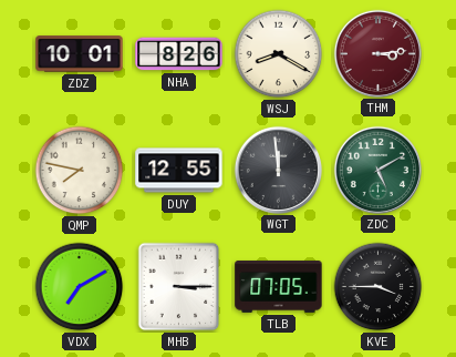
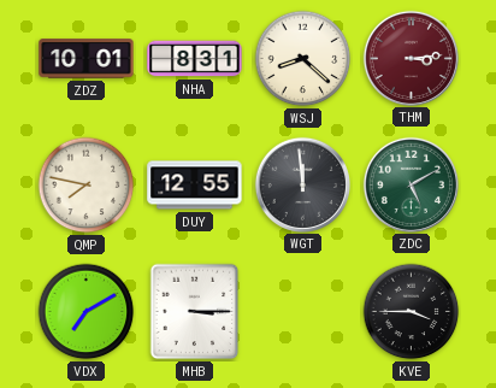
NHA: 8:26 -> 8:31
WSJ: 8:20 -> 8:22
TLB: 07:05 -> none
